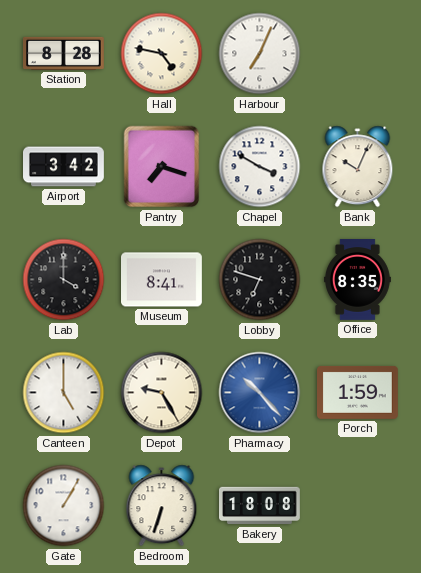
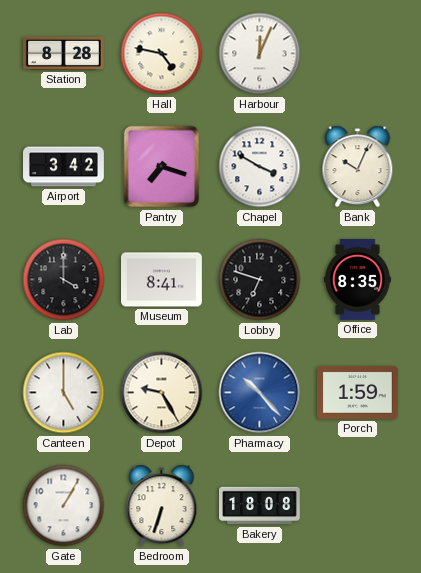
Harbour: 7:04 -> 12:04
